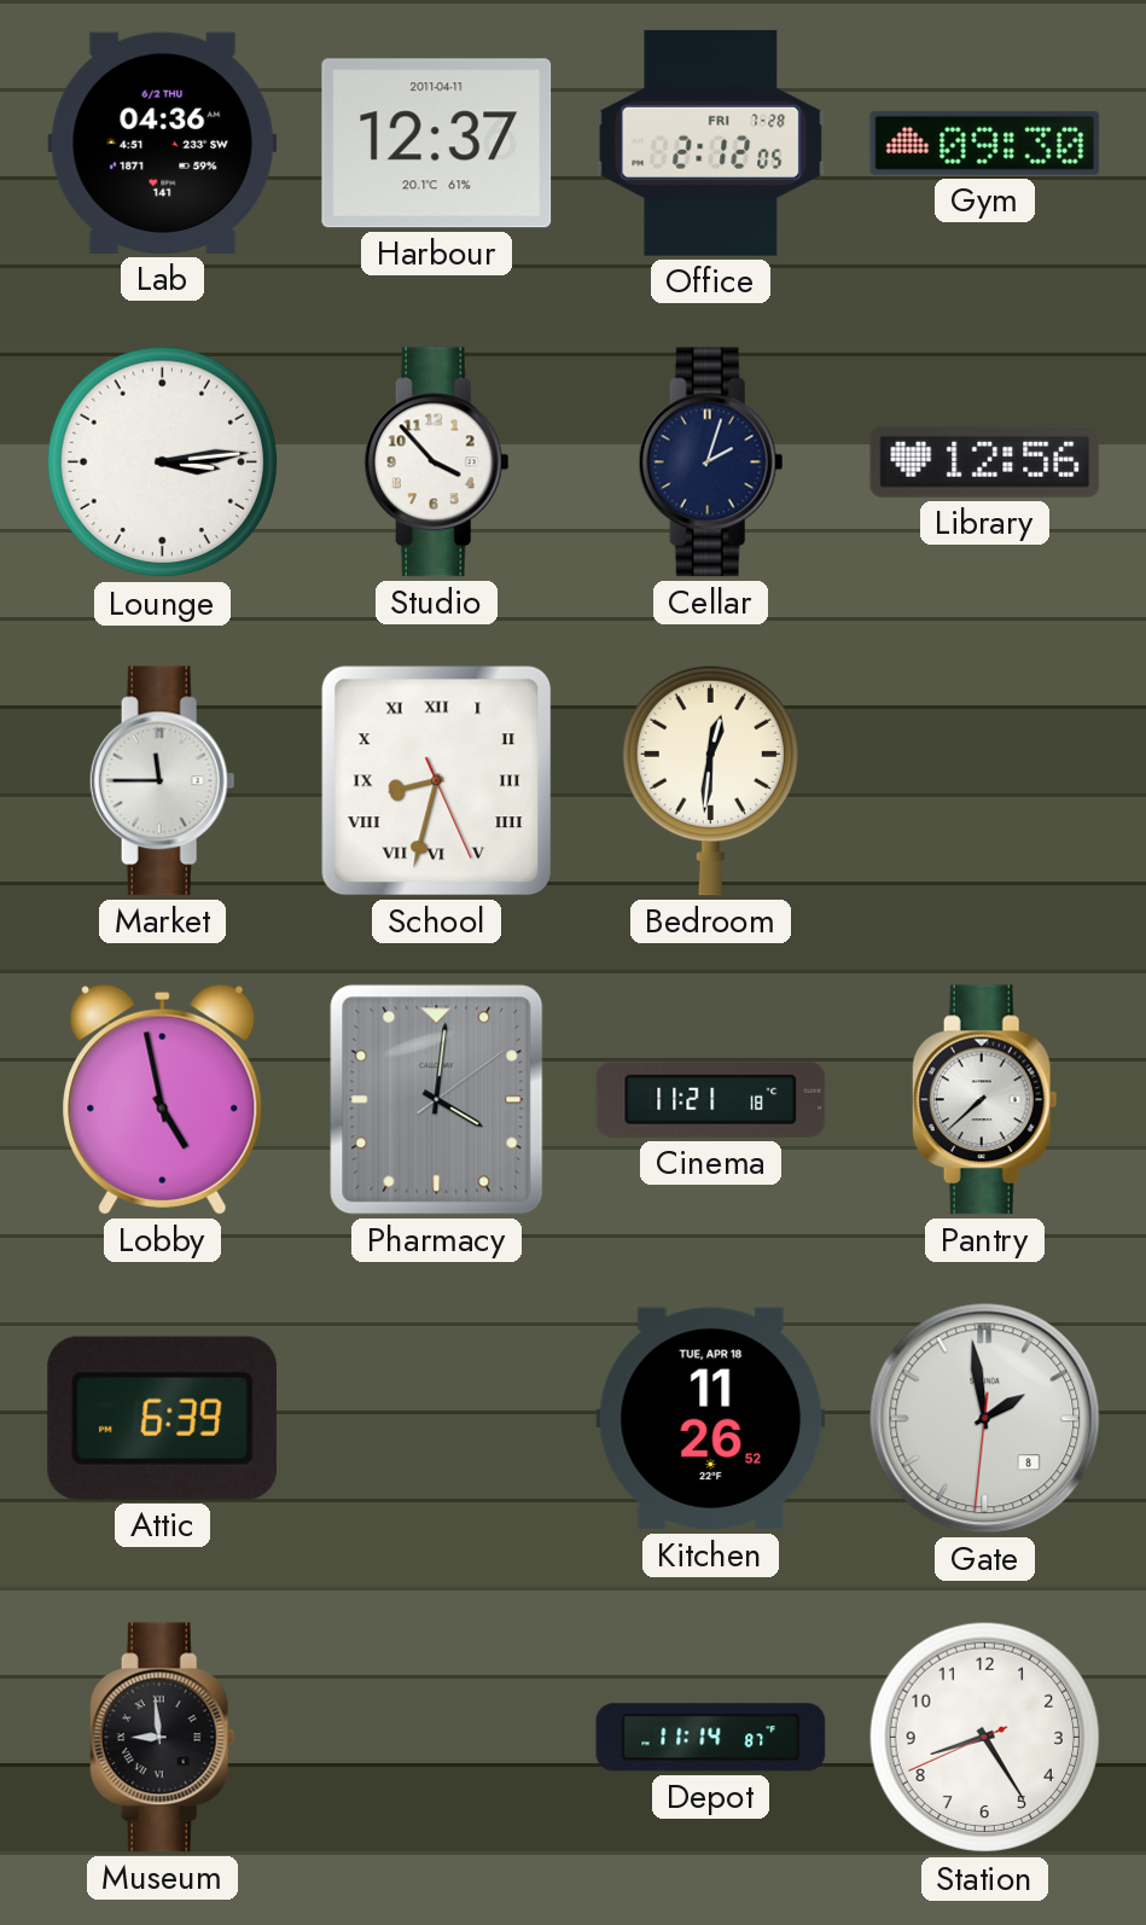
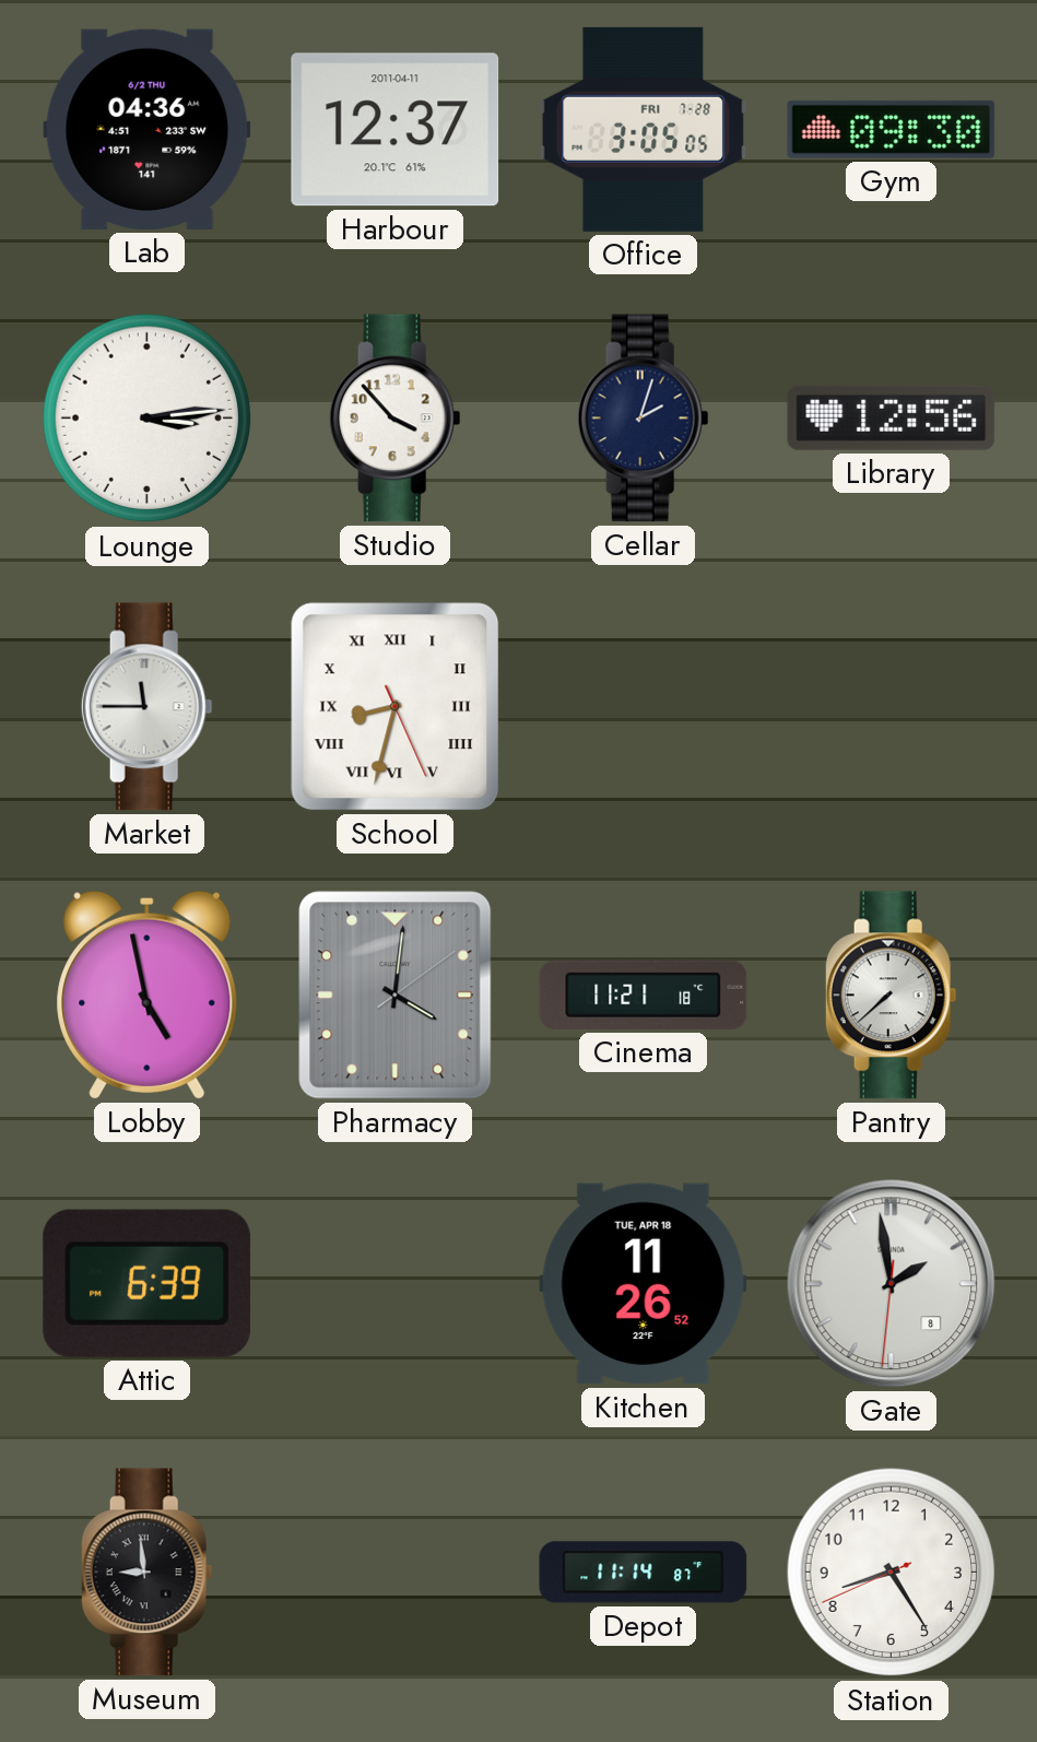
Office: 2:12 -> 3:05
Bedroom: 12:31 -> none
